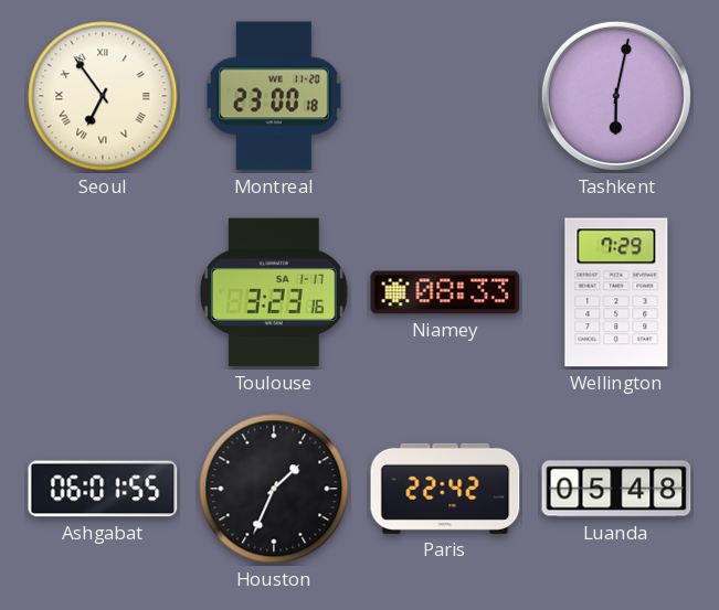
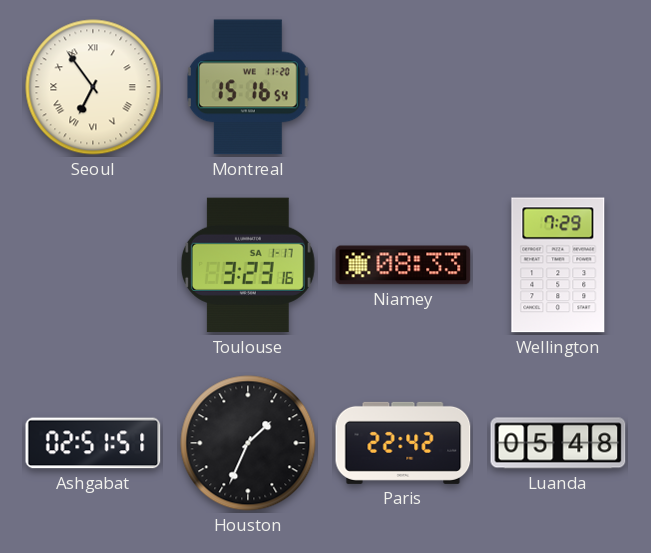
Montreal: 23:00 -> 15:16
Tashkent: 6:02 -> none
Ashgabat: 06:01 -> 02:51
